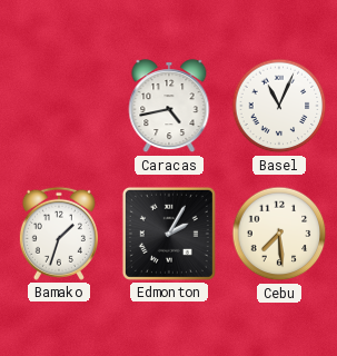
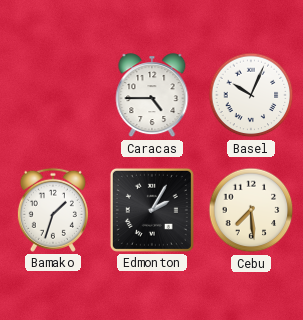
Caracas: 4:43 -> 4:45
Basel: 11:04 -> 10:04
